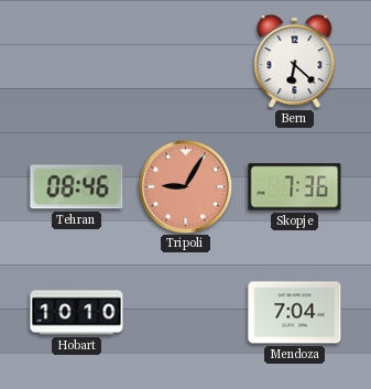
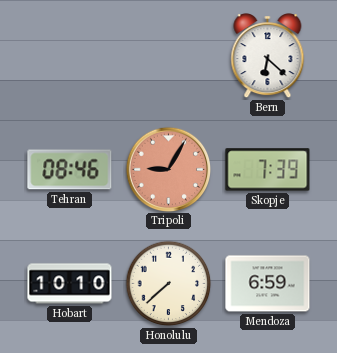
Skopje: 7:36 -> 7:39
Honolulu: none -> 7:38
Mendoza: 7:04 -> 6:59
